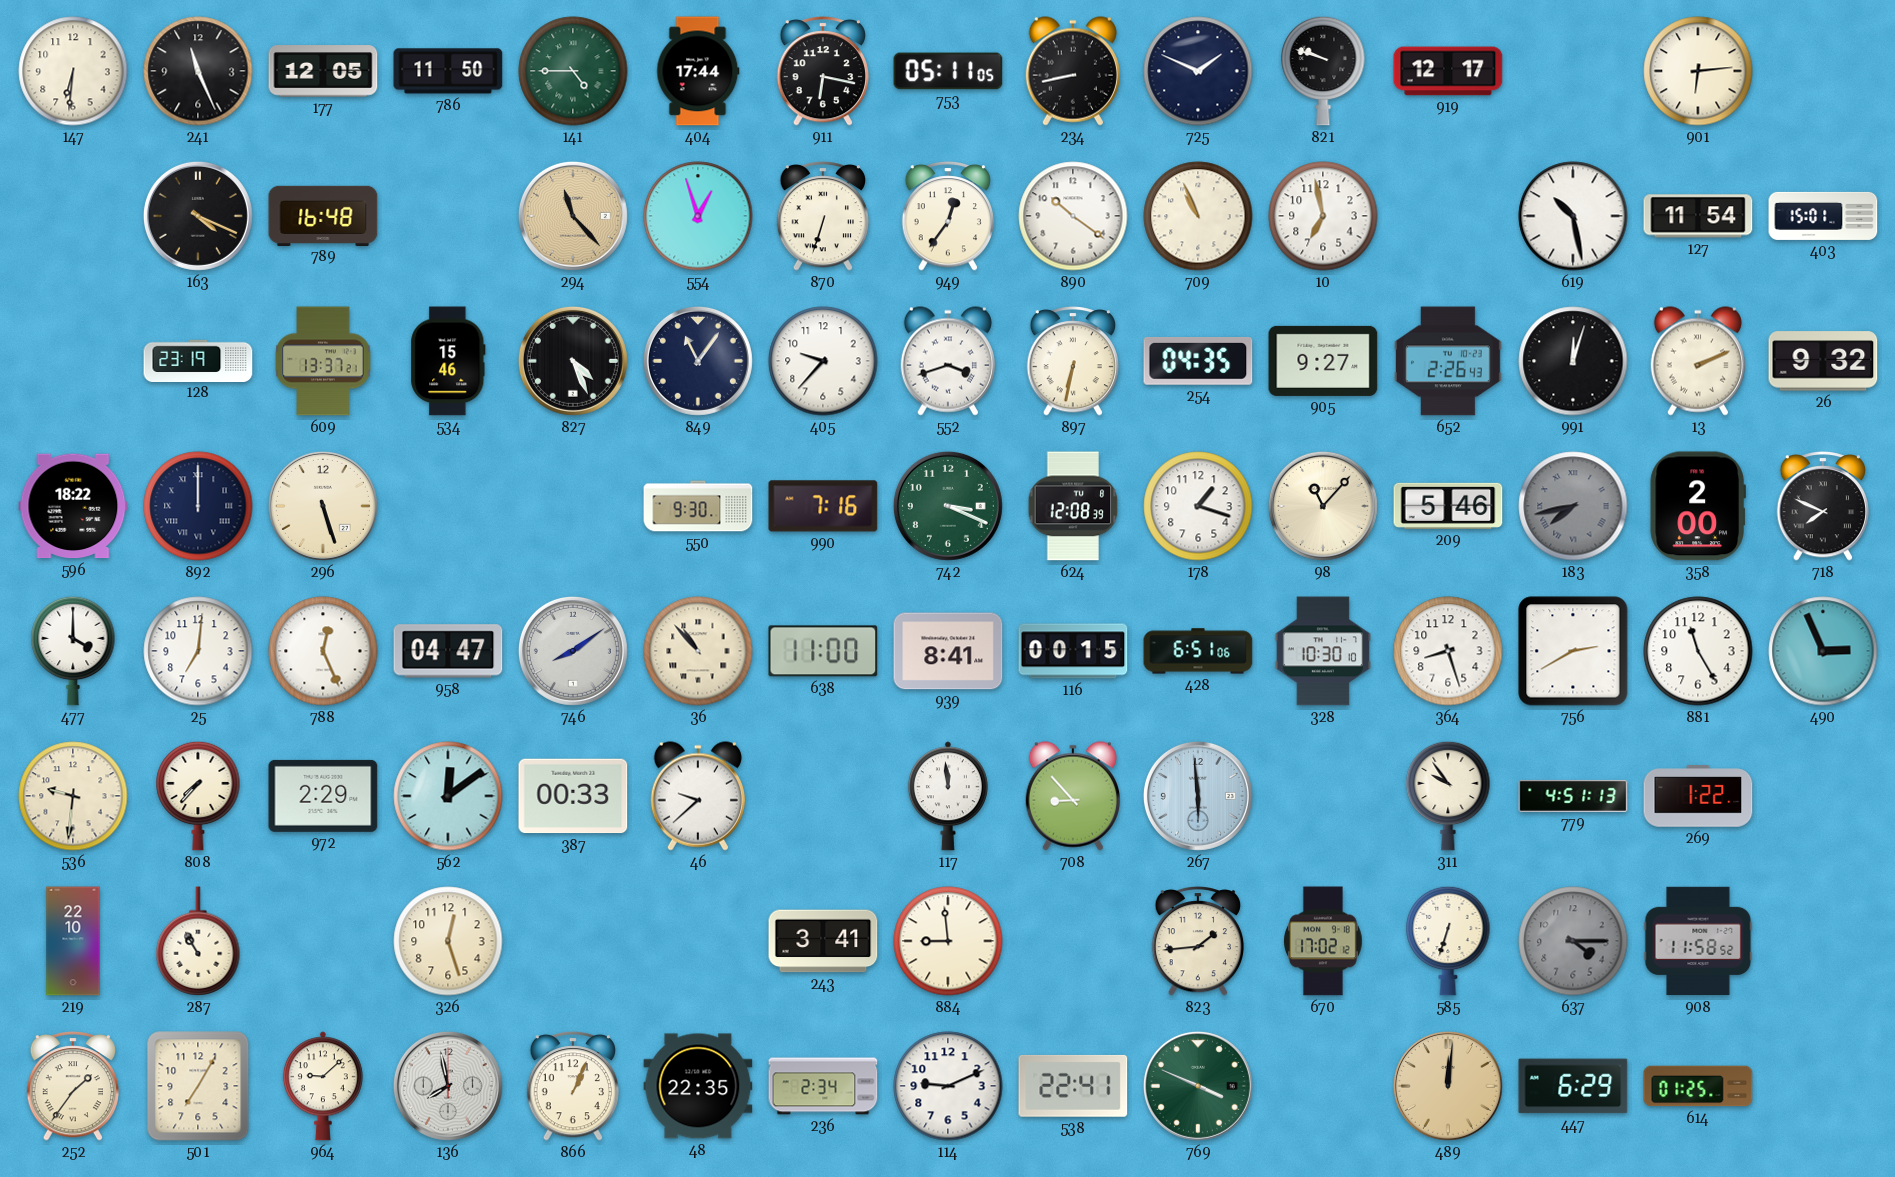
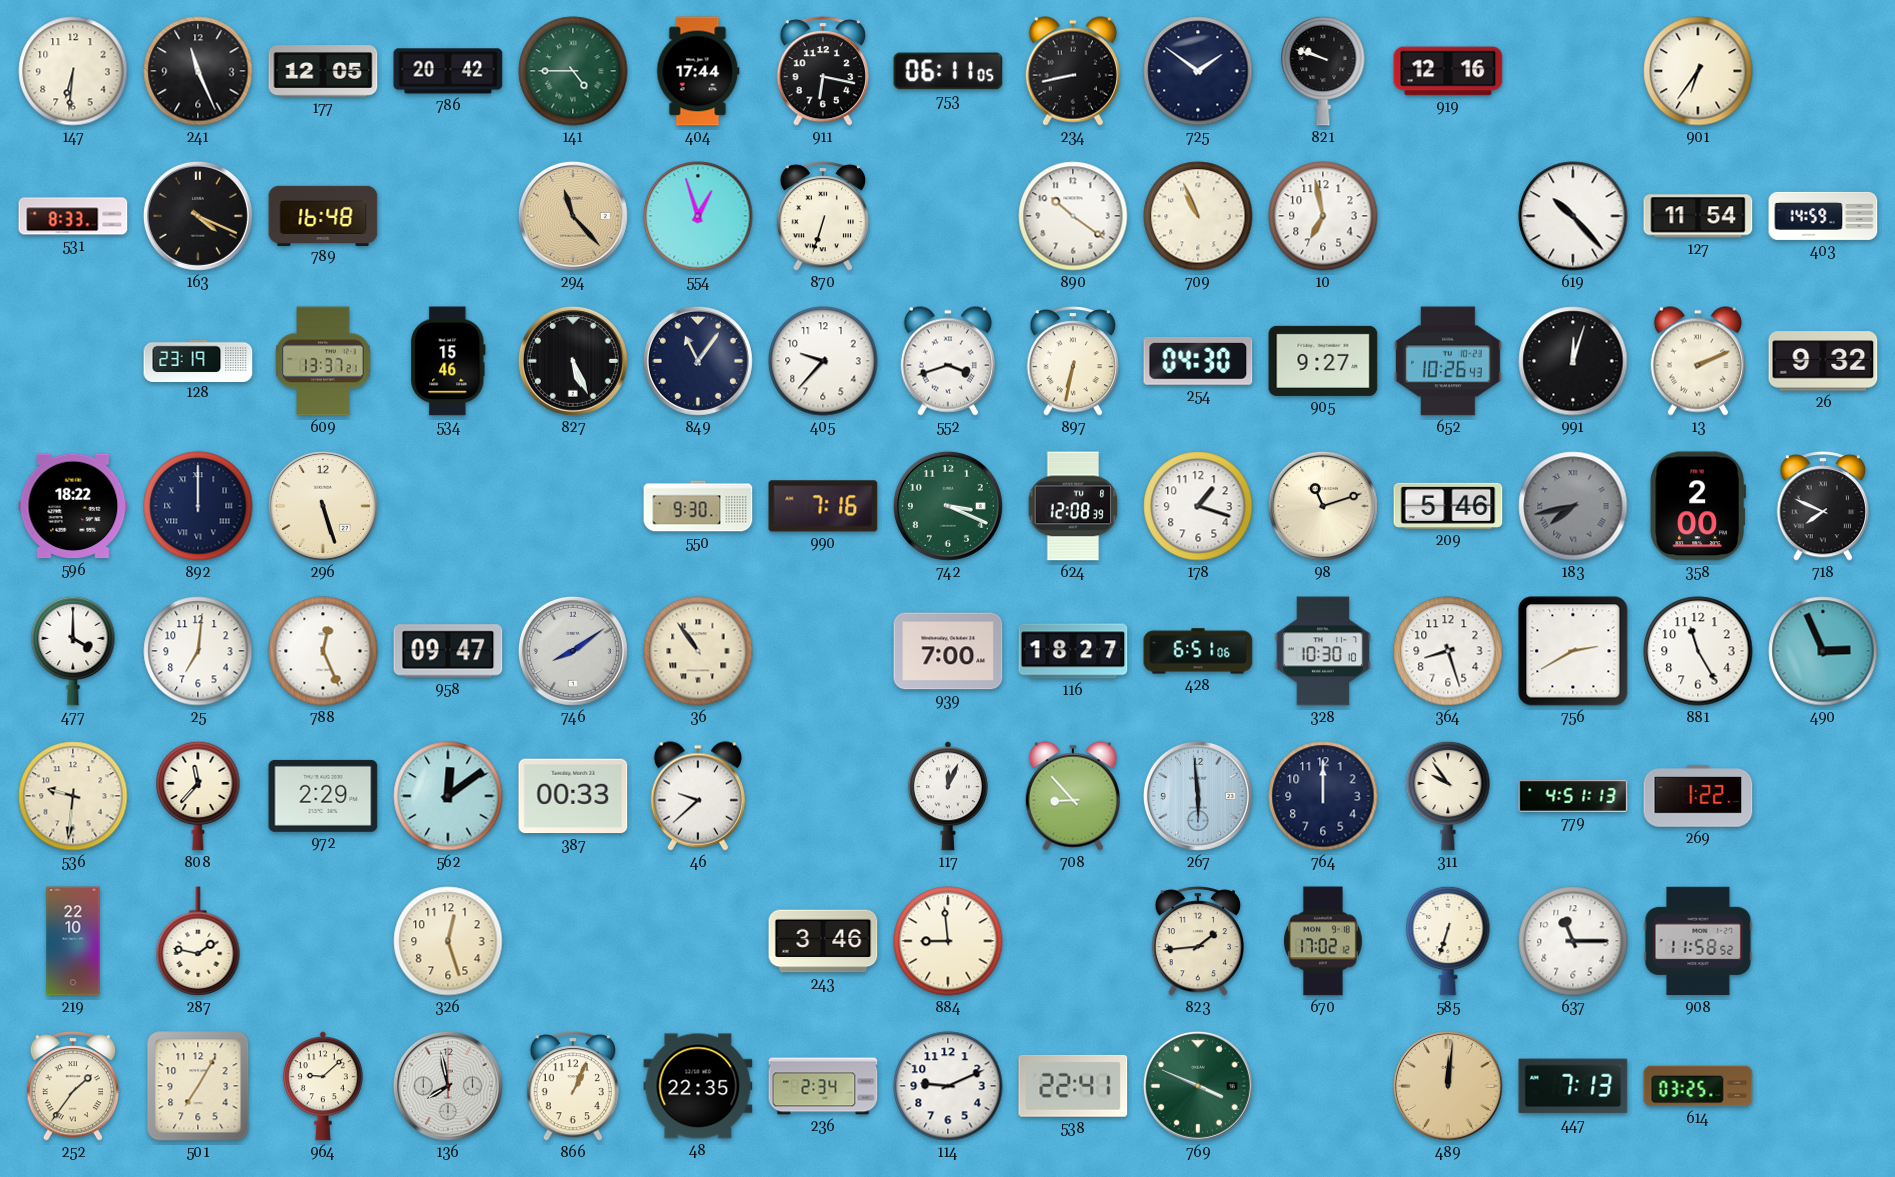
786: 11:50 -> 20:42
753: 05:11 -> 06:11
725: 1:49 -> 1:51
919: 12:17 -> 12:16
901: 6:14 -> 6:36
531: none -> 8:33
949: 12:36 -> none
619: 10:28 -> 10:23
403: 15:01 -> 14:59
827: 4:26 -> 5:26
254: 04:35 -> 04:30
652: 2:26 -> 10:26
98: 11:07 -> 11:12
958: 04:47 -> 09:47
36: 10:53 -> 10:54
638: 11:00 -> none
939: 8:41 -> 7:00
116: 00:15 -> 18:27
808: 7:37 -> 11:37
117: 11:59 -> 12:04
764: none -> 12:00
287: 10:55 -> 1:47
243: 3:41 -> 3:46
637: 4:15 -> 11:15
637 dial: grey -> white
447: 6:29 -> 7:13
614: 01:25 -> 03:25
